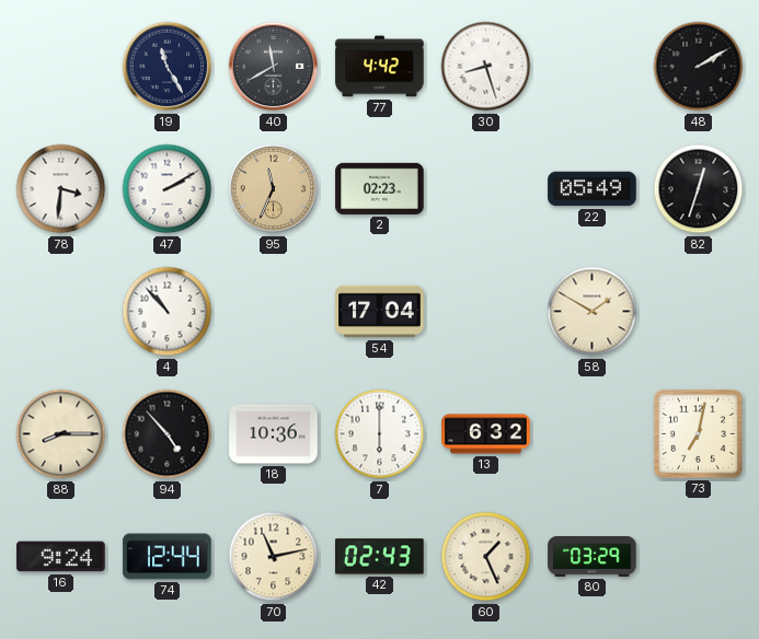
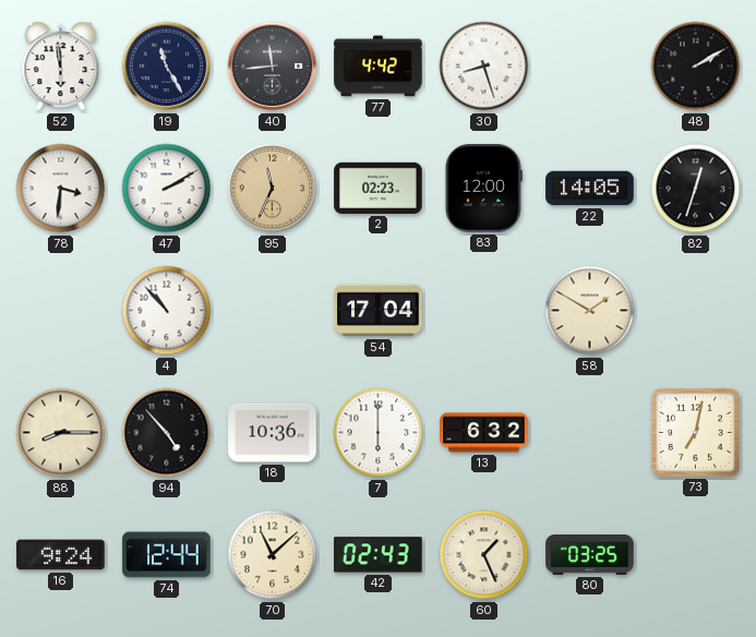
52: none -> 5:59
40: 11:40 -> 11:44
83: none -> 12:00
22: 05:49 -> 14:05
70: 11:13 -> 11:08
80: 03:29 -> 03:25
